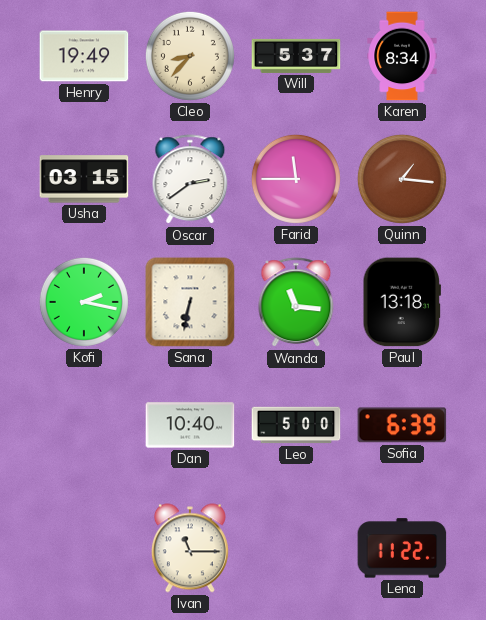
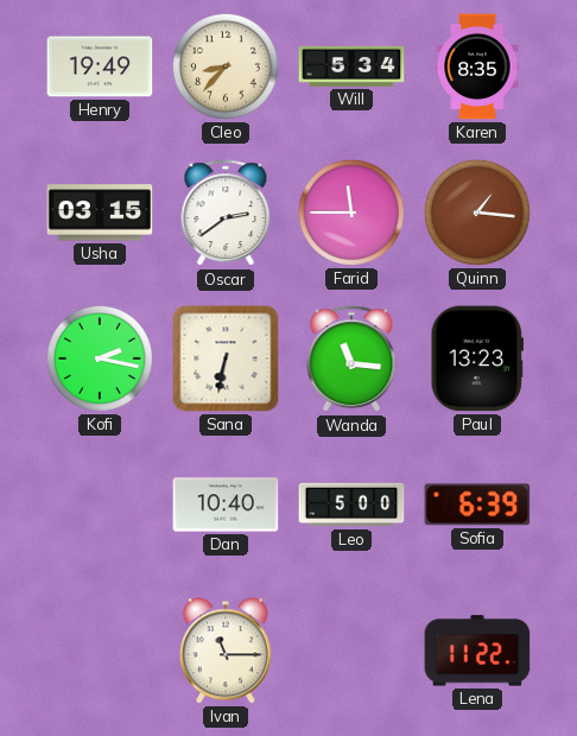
Will: 5:37 -> 5:34
Karen: 8:34 -> 8:35
Paul: 13:18 -> 13:23
